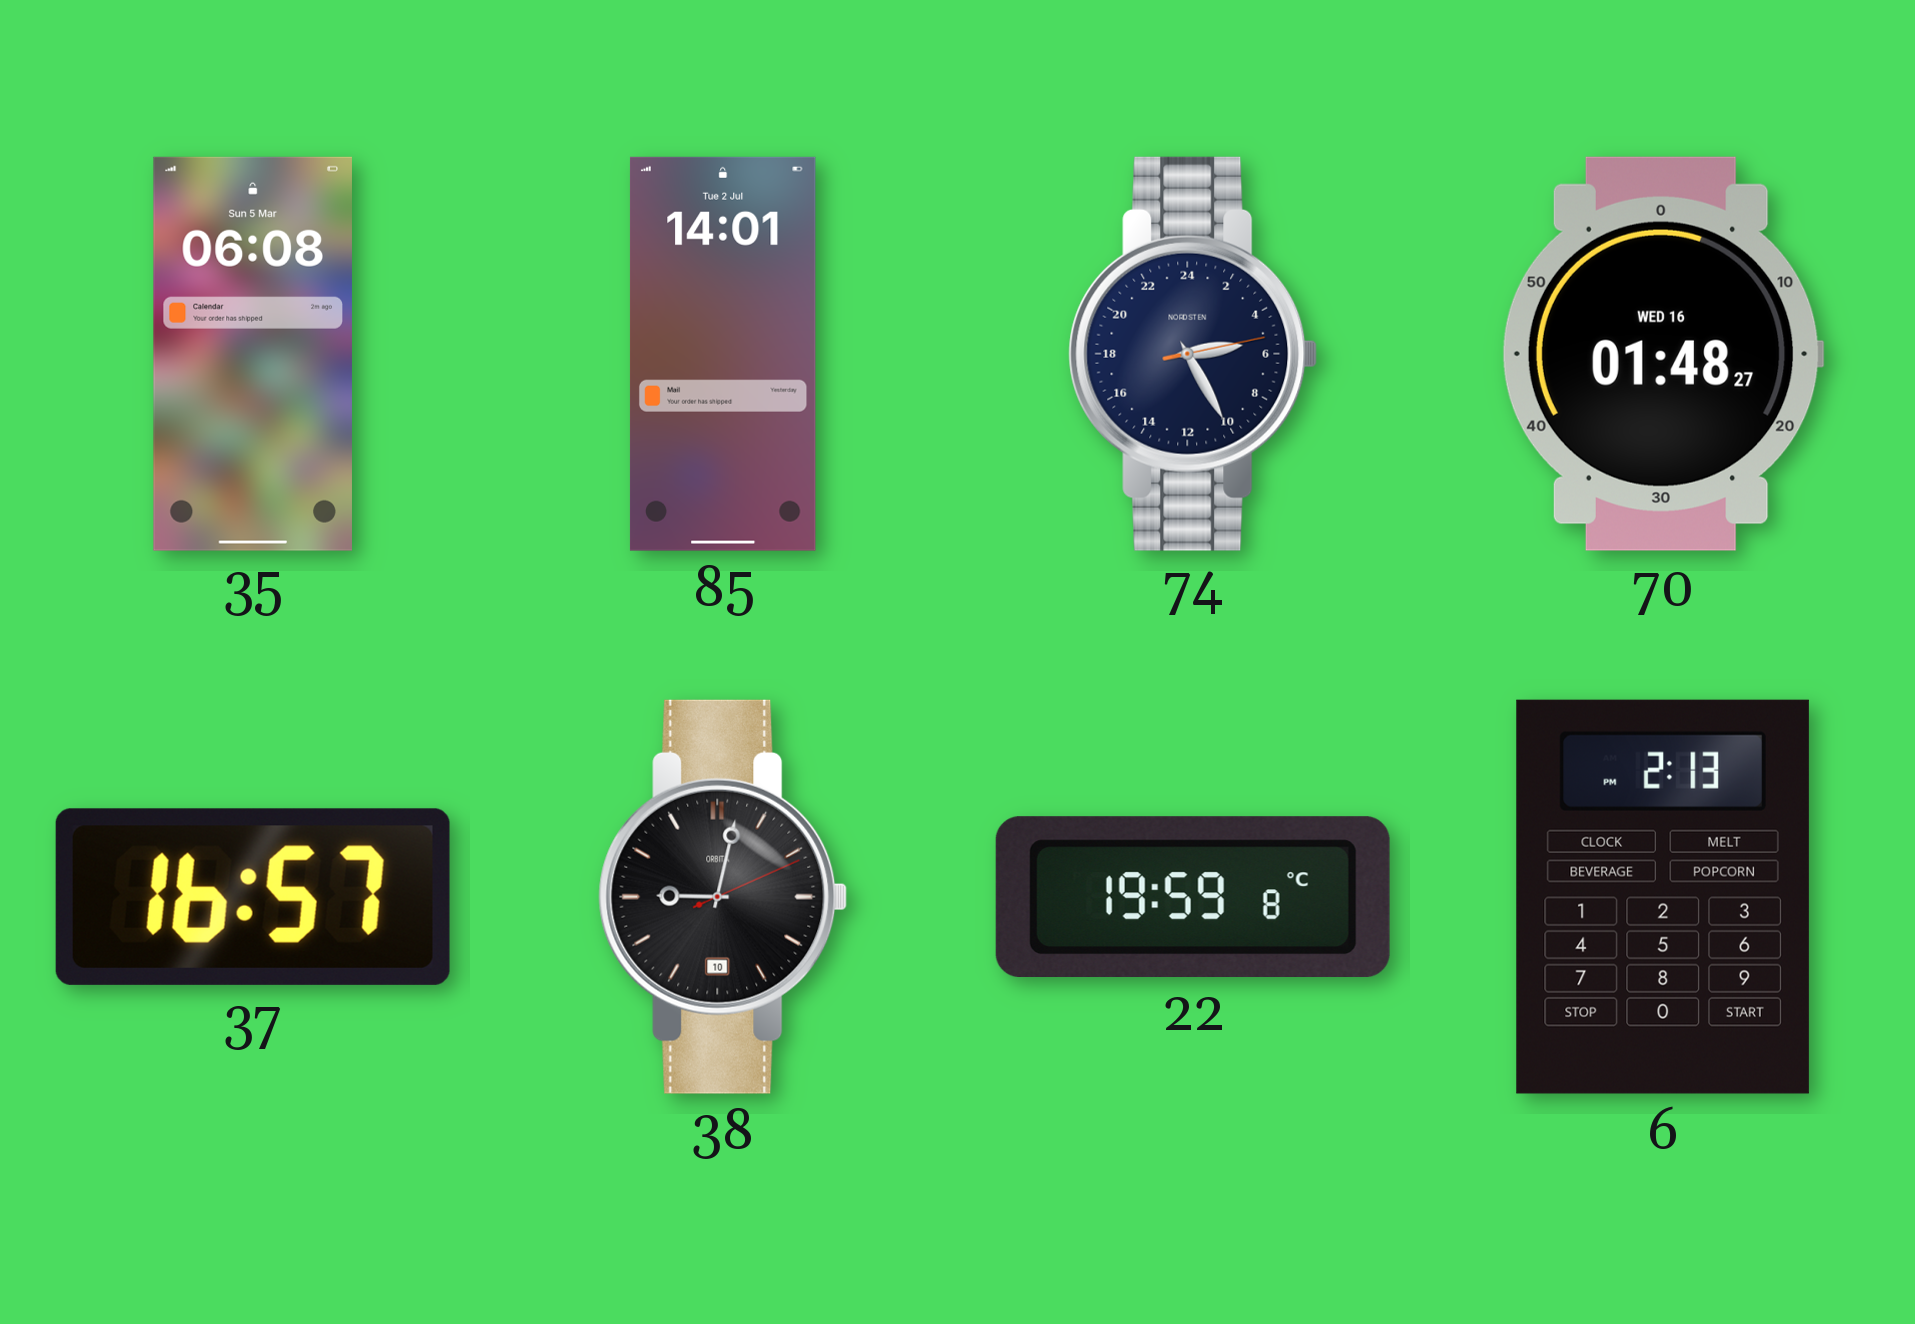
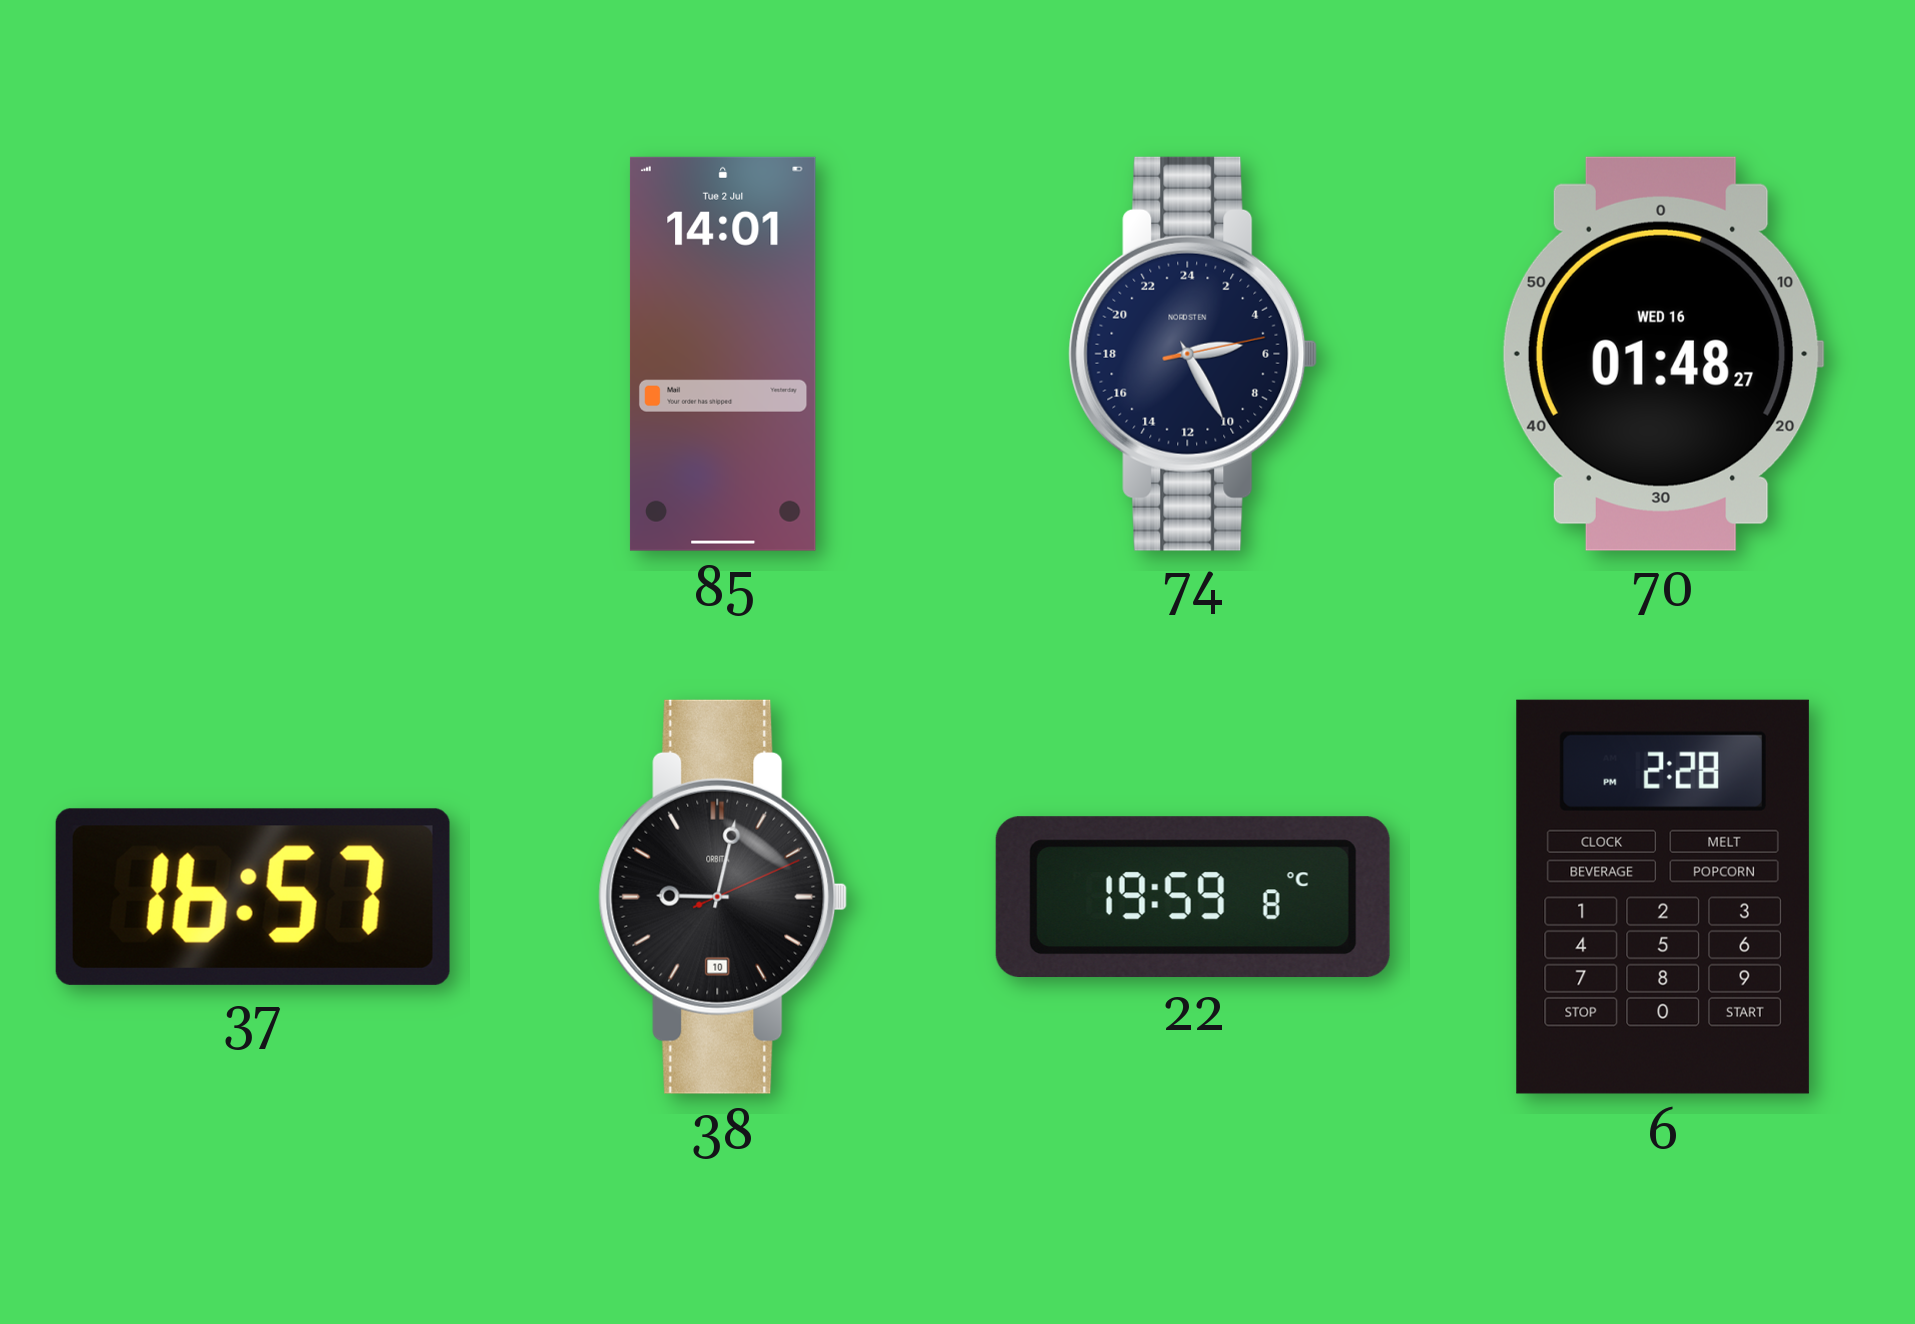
35: 06:08 -> none
6: 2:13 -> 2:28
